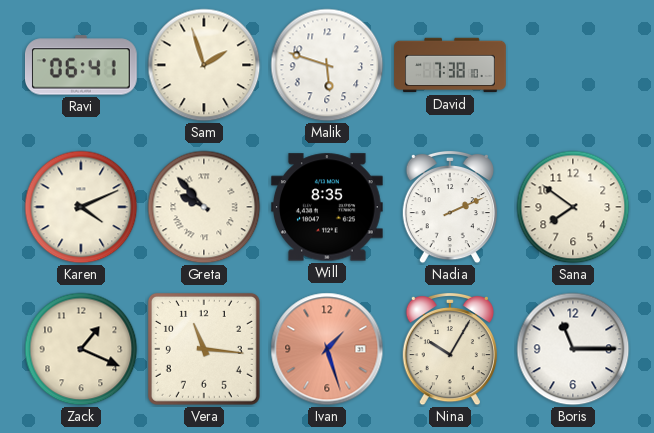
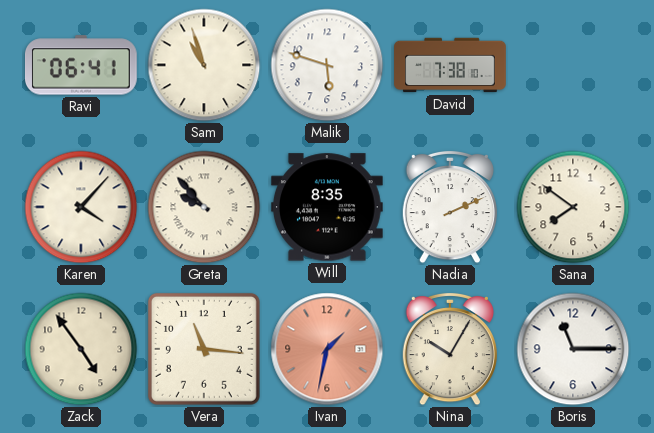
Sam: 1:57 -> 10:57
Karen: 4:11 -> 4:07
Zack: 1:19 -> 4:54
Ivan: 1:27 -> 1:32
